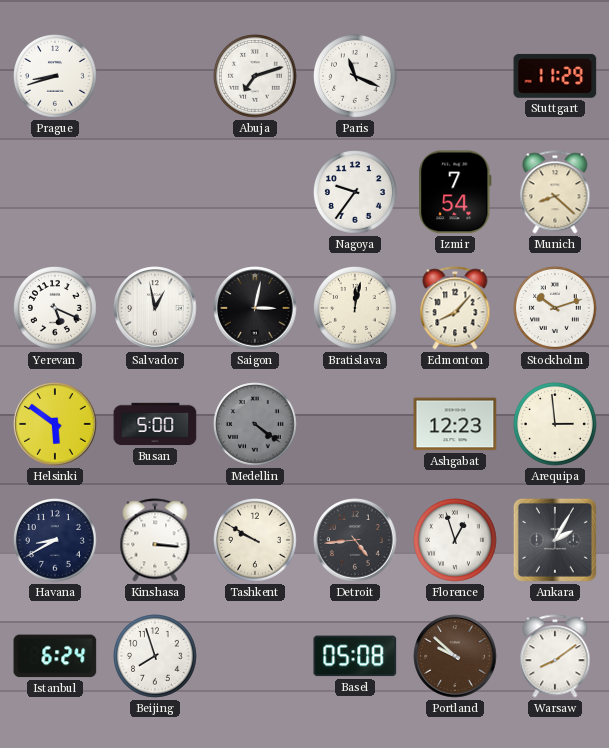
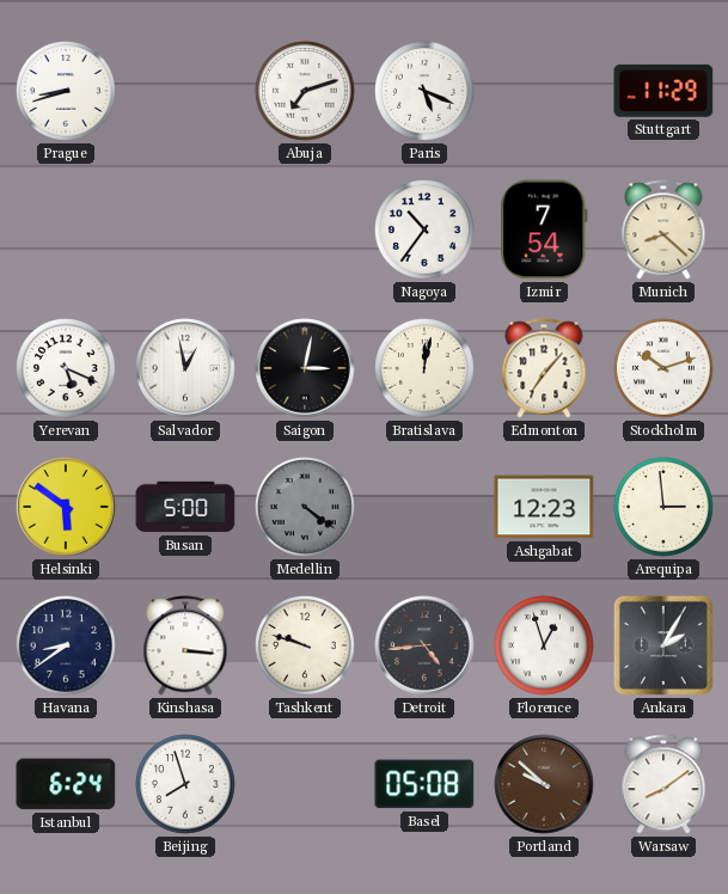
Paris: 11:19 -> 5:19
Nagoya: 9:36 -> 10:36
Edmonton: 8:07 -> 7:07
Havana: 8:40 -> 8:39
Tashkent: 9:50 -> 9:48
